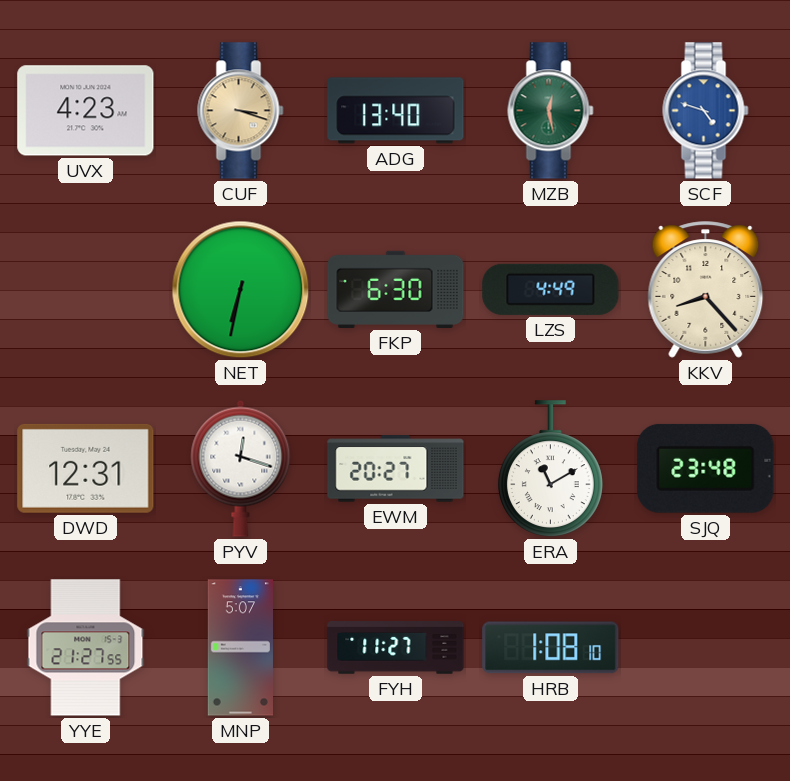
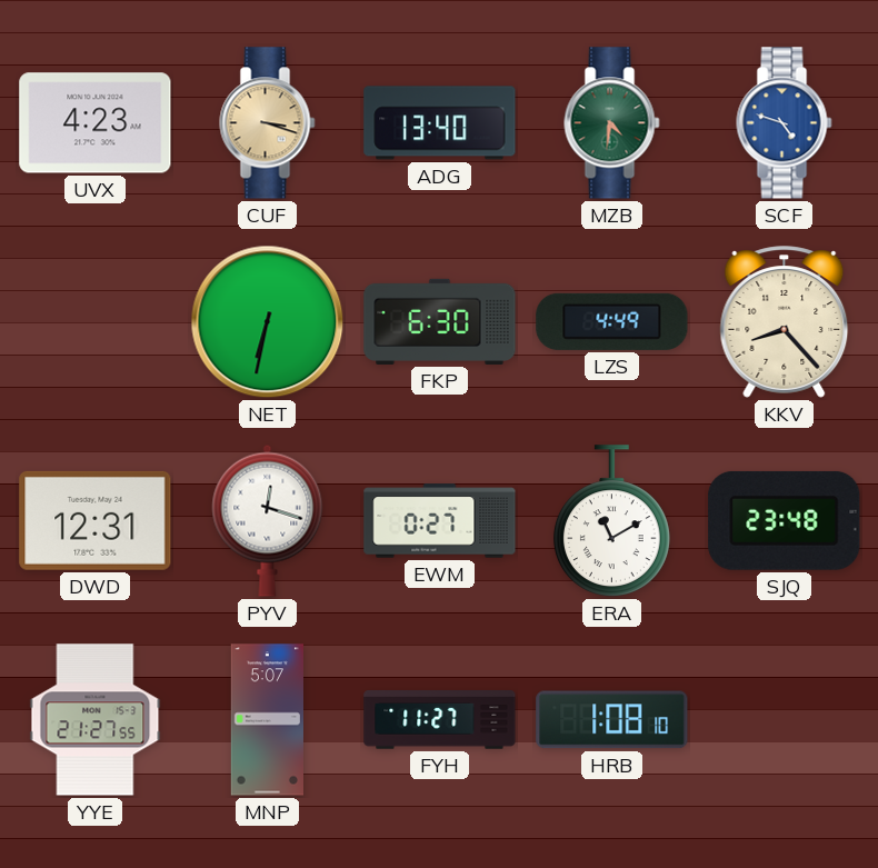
MZB: 12:28 -> 4:31
EWM: 20:27 -> 0:27
